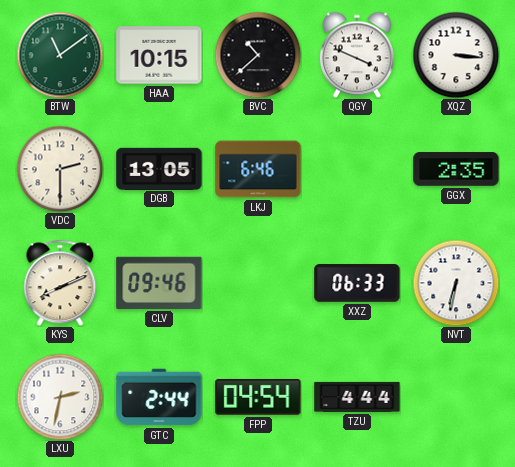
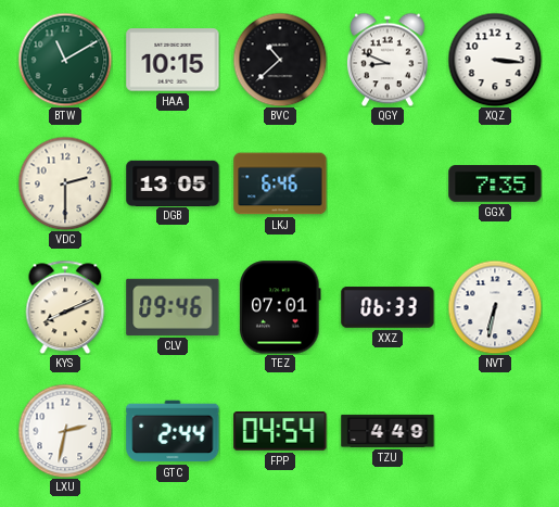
BTW: 11:09 -> 11:10
QGY: 3:49 -> 8:49
GGX: 2:35 -> 7:35
TEZ: none -> 07:01
TZU: 4:44 -> 4:49
